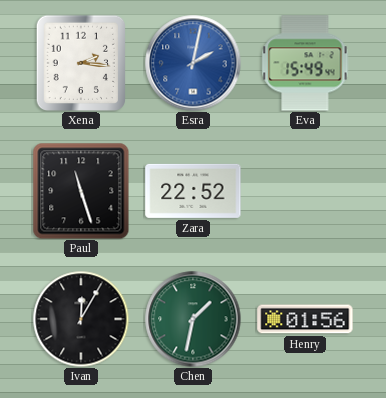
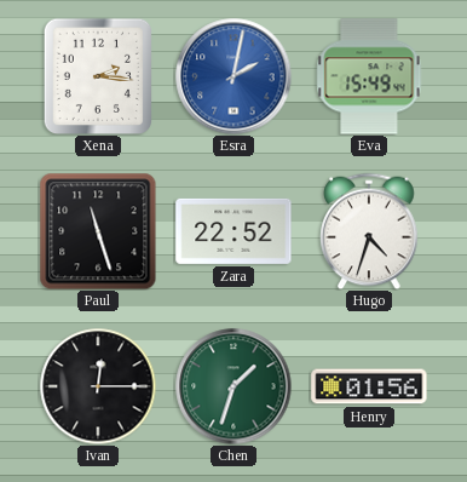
Hugo: none -> 4:33
Ivan: 12:05 -> 12:15
Chen: 1:32 -> 1:33
